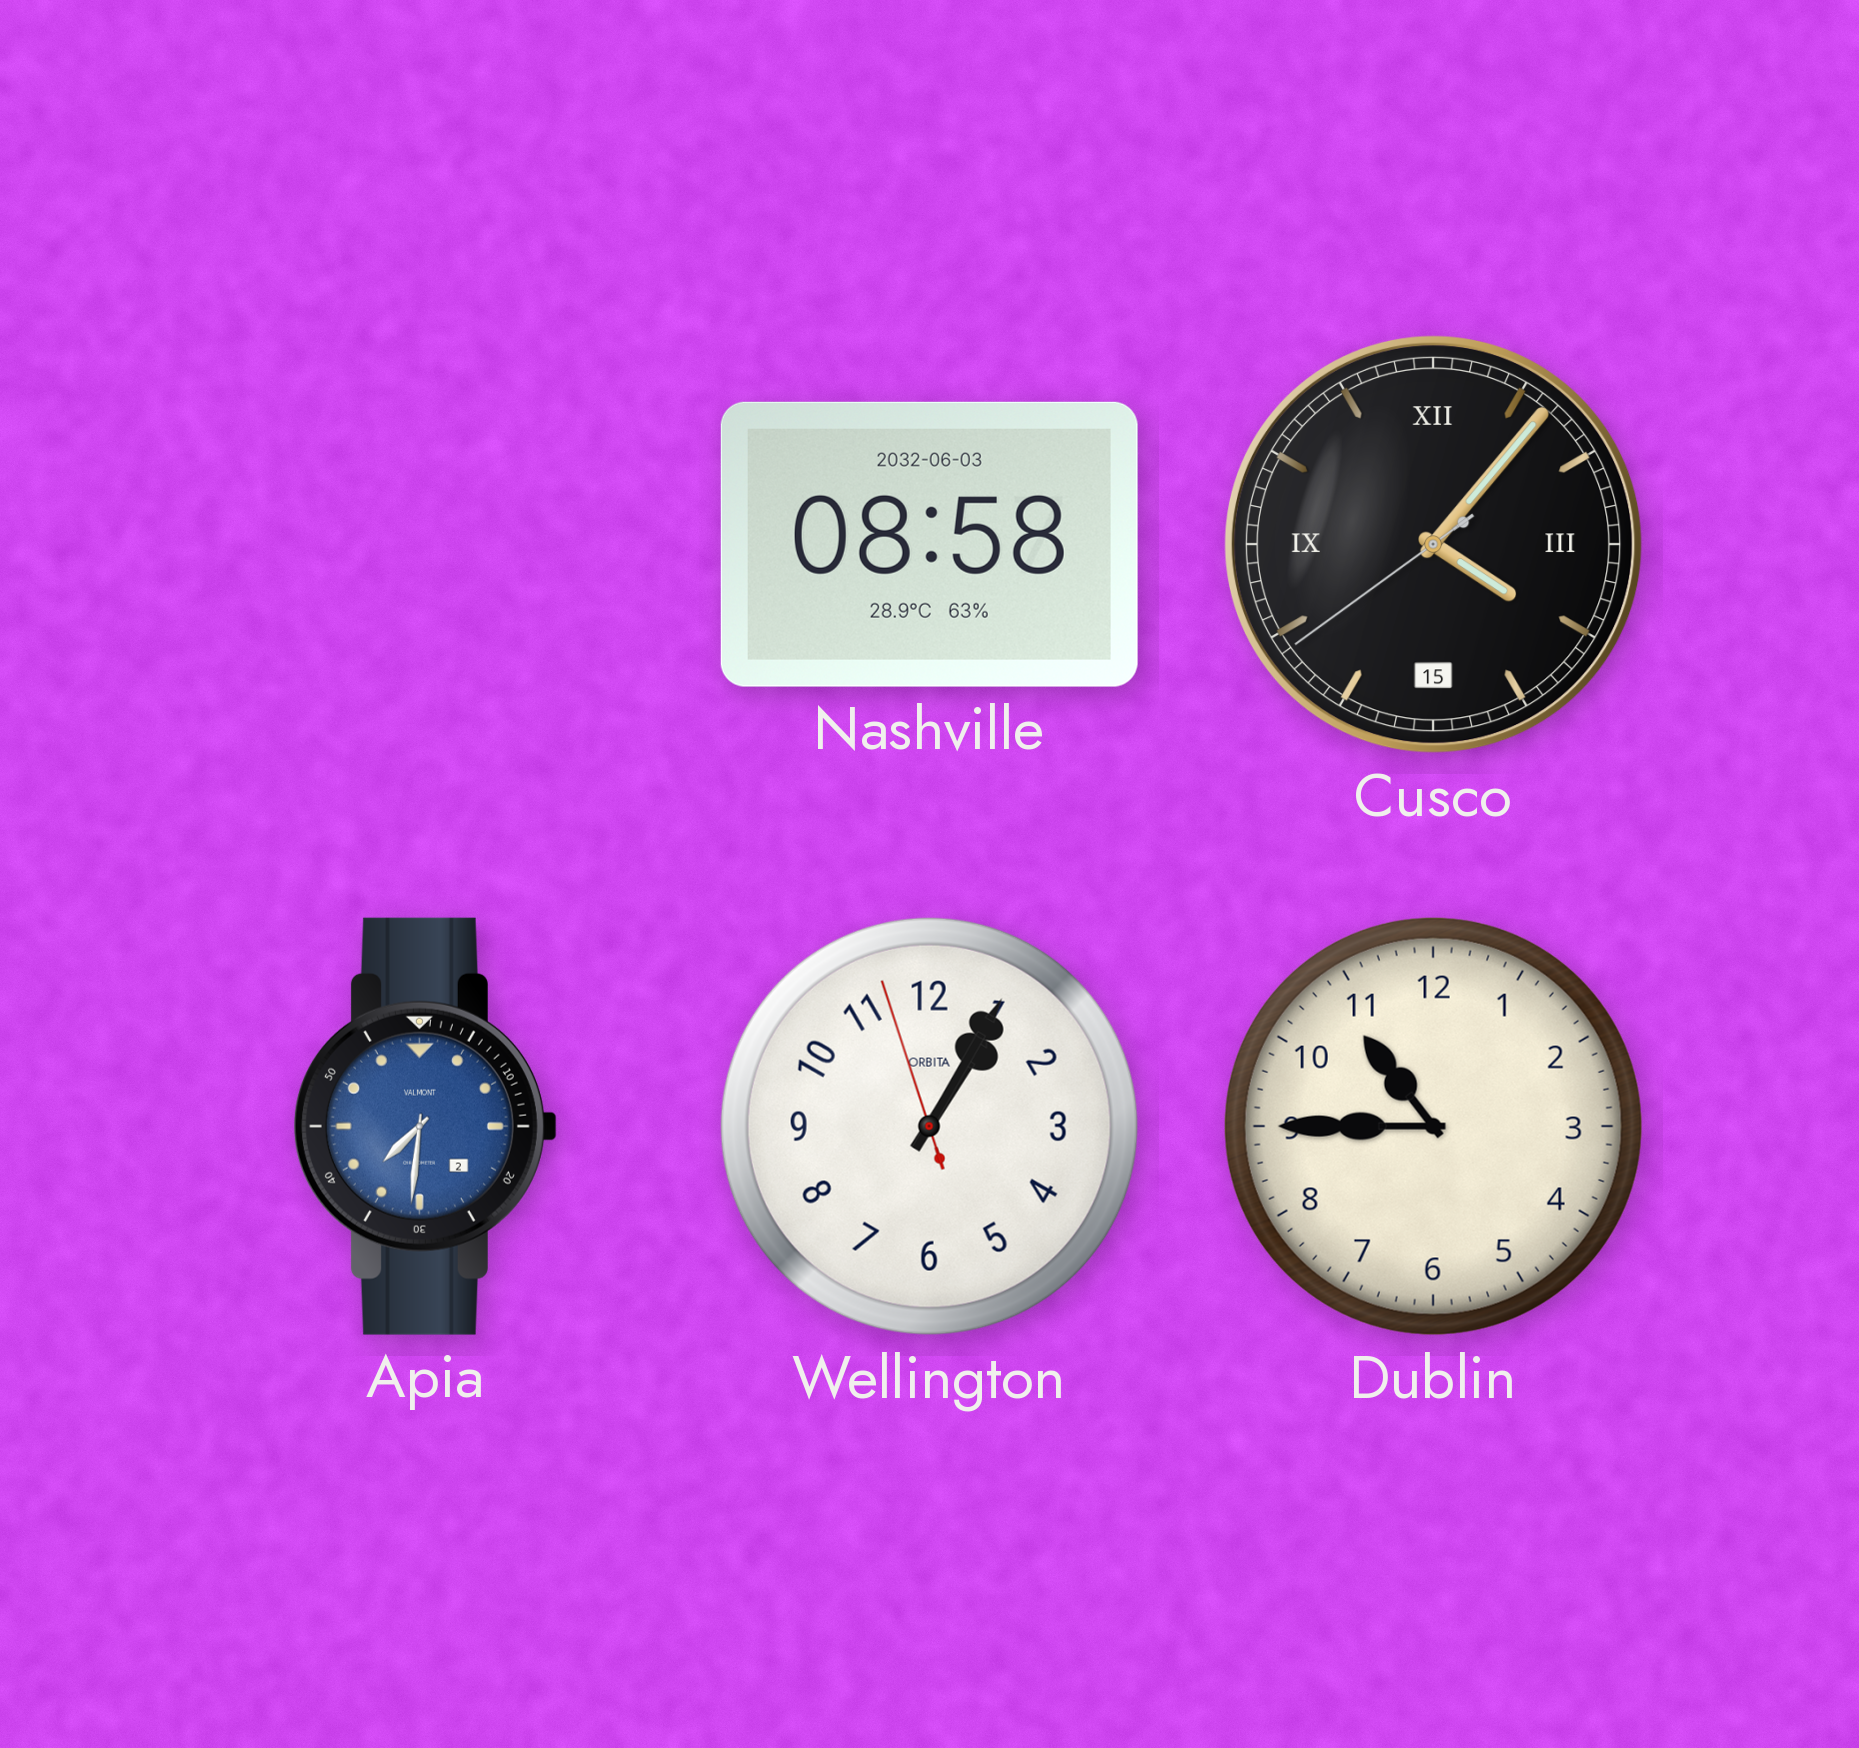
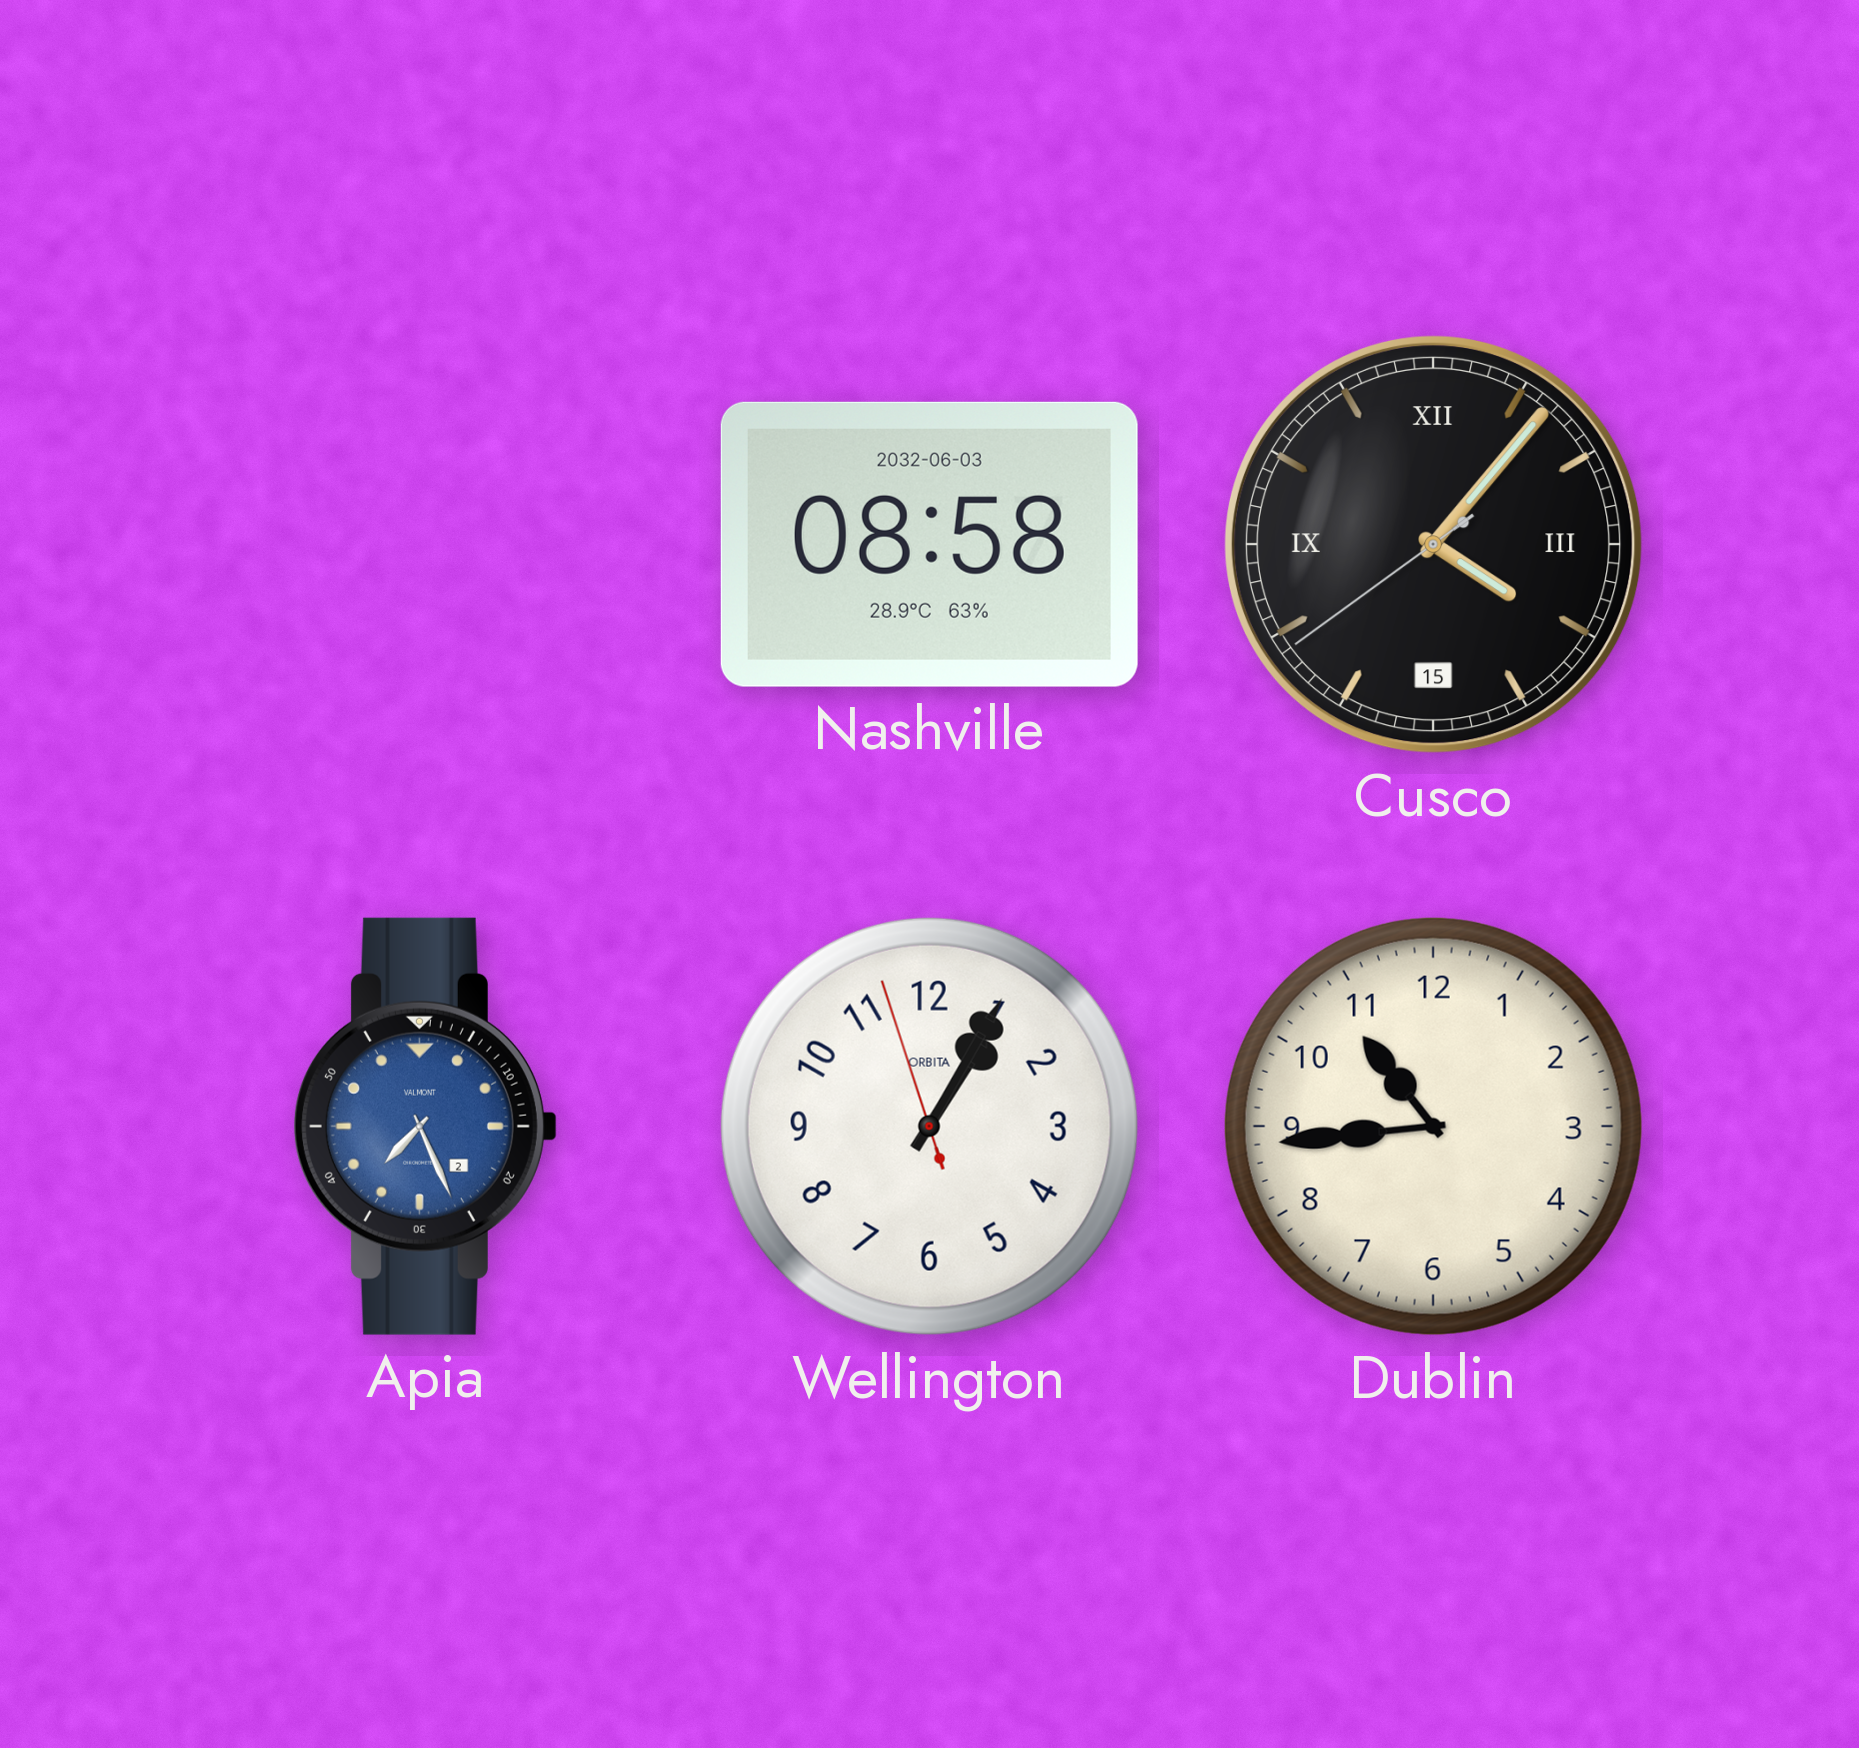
Apia: 7:31 -> 7:26
Dublin: 10:45 -> 10:44
